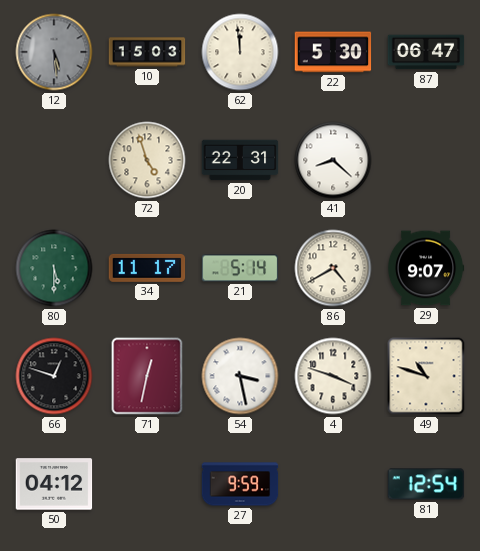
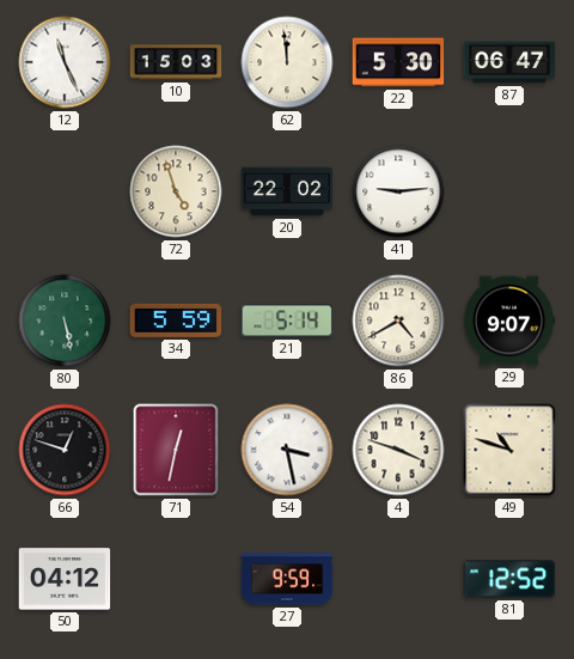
12: 5:29 -> 11:26
12 dial: grey -> white
20: 22:31 -> 22:02
41: 8:22 -> 9:14
80: 5:30 -> 5:28
34: 11:17 -> 5:59
81: 12:54 -> 12:52
